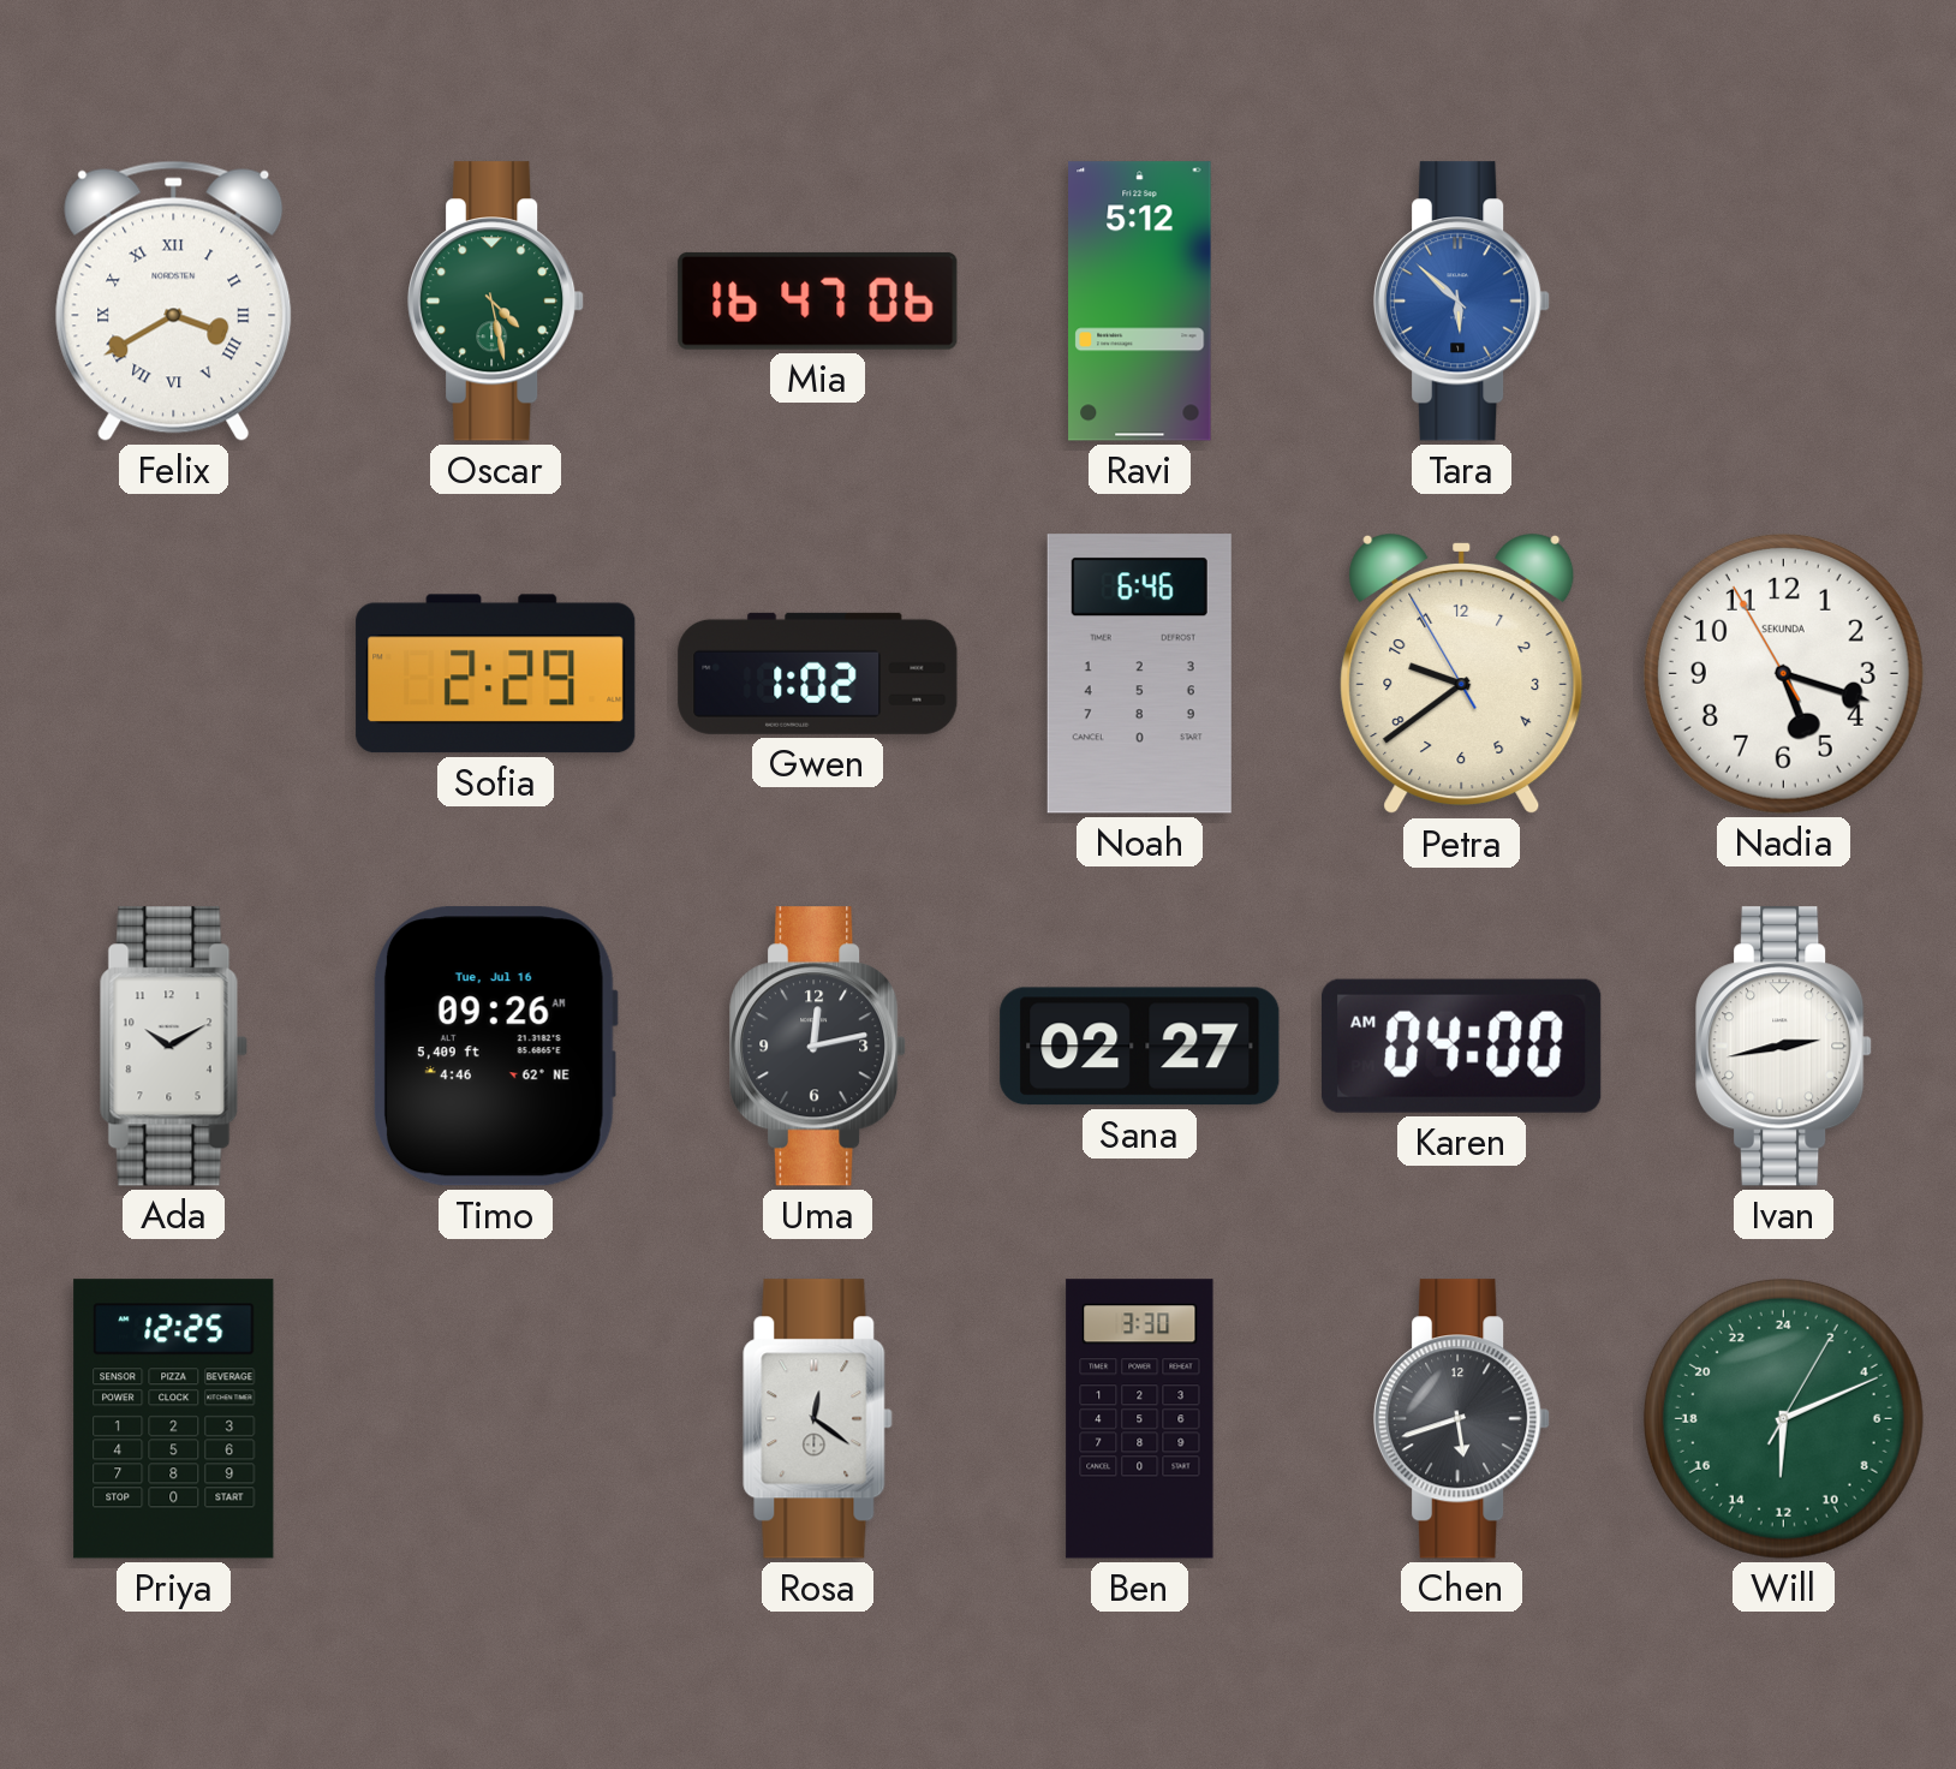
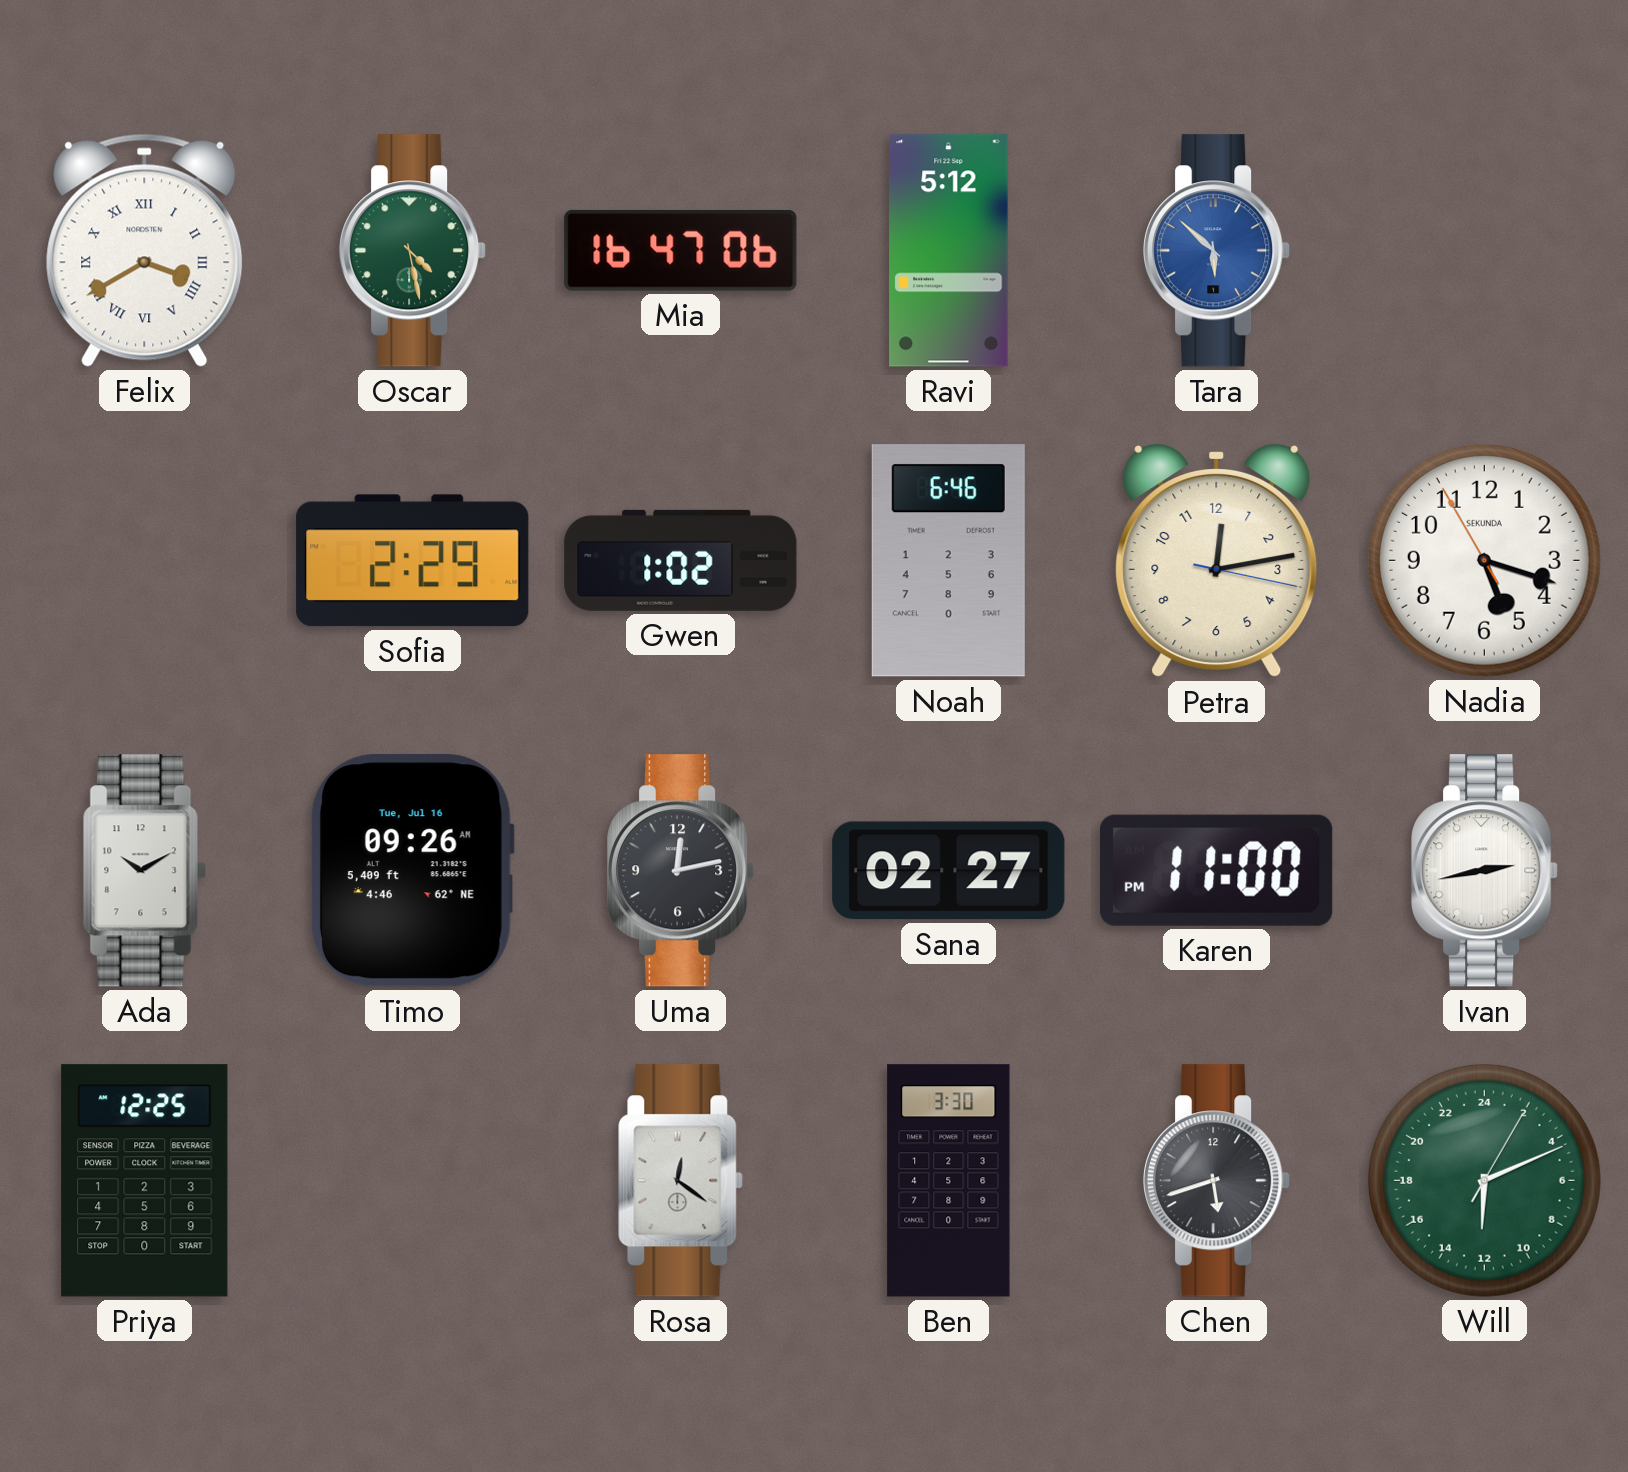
Petra: 9:38 -> 12:13
Karen: 04:00 -> 11:00
